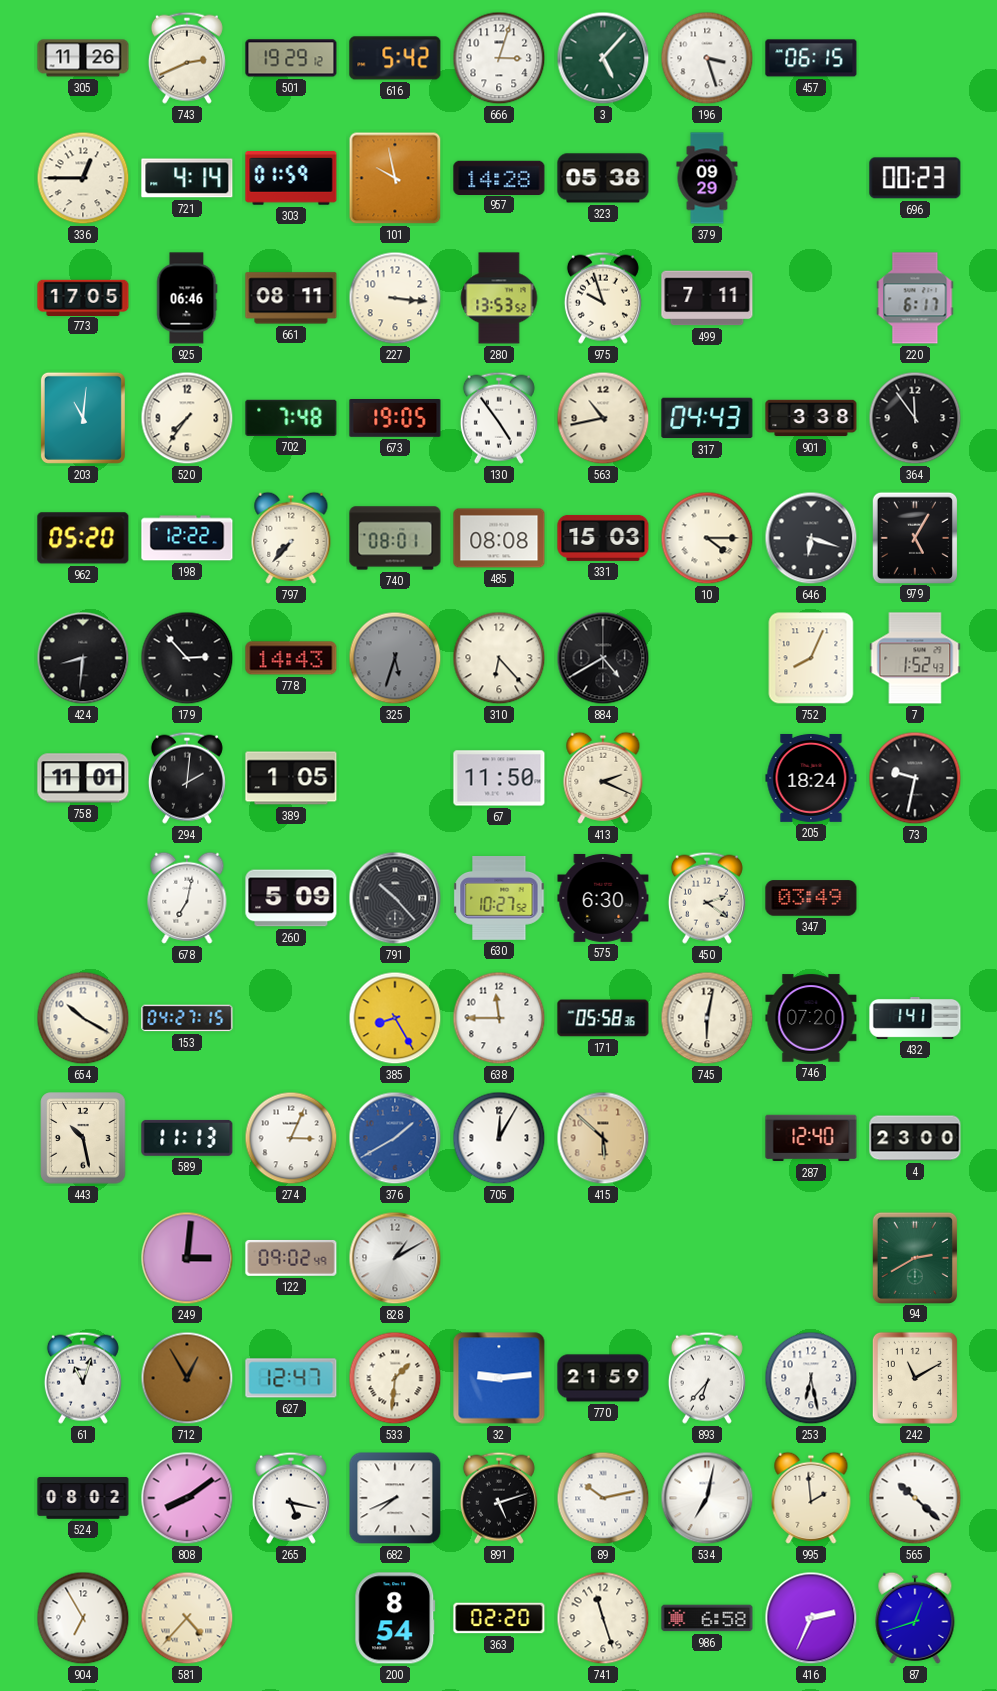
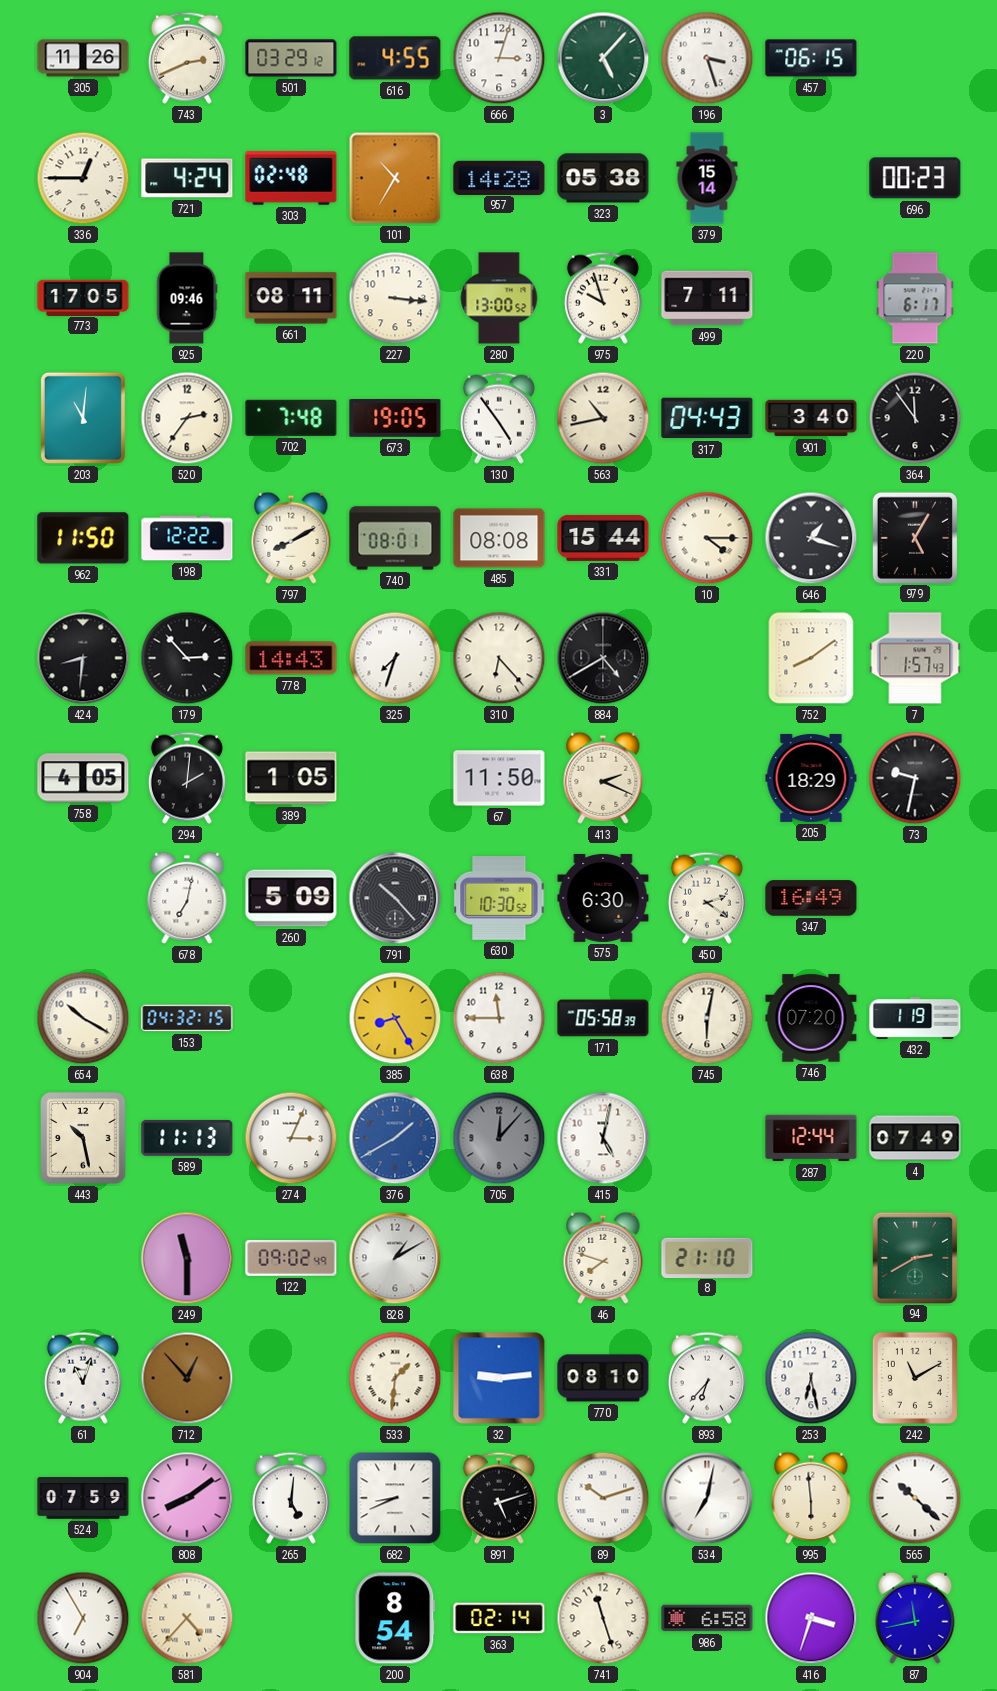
501: 19:29 -> 03:29
616: 5:42 -> 4:55
721: 4:14 -> 4:24
303: 01:59 -> 02:48
101: 9:58 -> 10:35
379: 09:29 -> 15:14
925: 06:46 -> 09:46
280: 13:53 -> 13:00
520: 7:36 -> 2:36
901: 3:38 -> 3:40
962: 05:20 -> 11:50
797: 7:37 -> 8:10
331: 15:03 -> 15:44
646: 6:18 -> 1:18
325: 5:33 -> 7:33
325 dial: grey -> white
752: 8:04 -> 8:09
7: 1:52 -> 1:57
758: 11:01 -> 4:05
205: 18:24 -> 18:29
630: 10:27 -> 10:30
347: 03:49 -> 16:49
153: 04:27 -> 04:32
171: 05:58:36 -> 05:58:39
432: 1:41 -> 1:19
705: 12:05 -> 12:07
705 dial: white -> grey
415: 5:52 -> 5:02
415 dial: champagne -> white
287: 12:40 -> 12:44
4: 23:00 -> 07:49
249: 3:01 -> 11:30
46: none -> 7:48
8: none -> 21:10
712: 12:55 -> 12:53
627: 12:47 -> none
770: 21:59 -> 08:10
524: 08:02 -> 07:59
265: 5:17 -> 5:01
682: 7:41 -> 8:41
89: 10:13 -> 10:12
995: 1:59 -> 5:59
363: 02:20 -> 02:14
416: 2:34 -> 3:33
87: 12:42 -> 11:43
